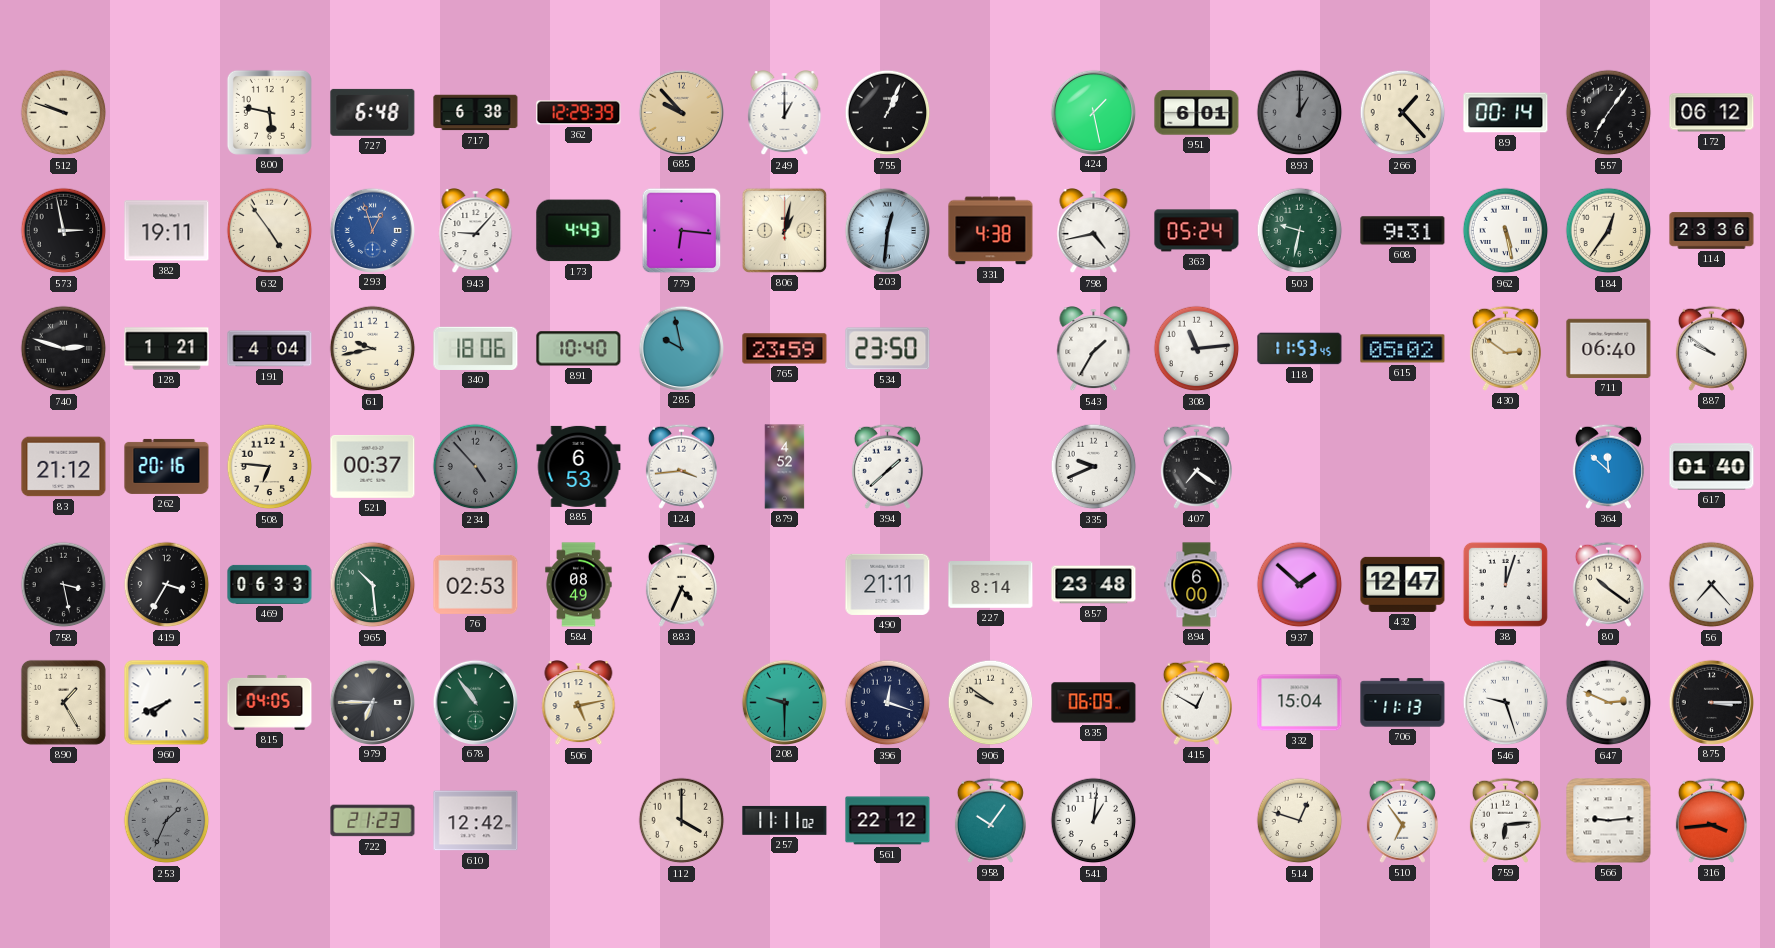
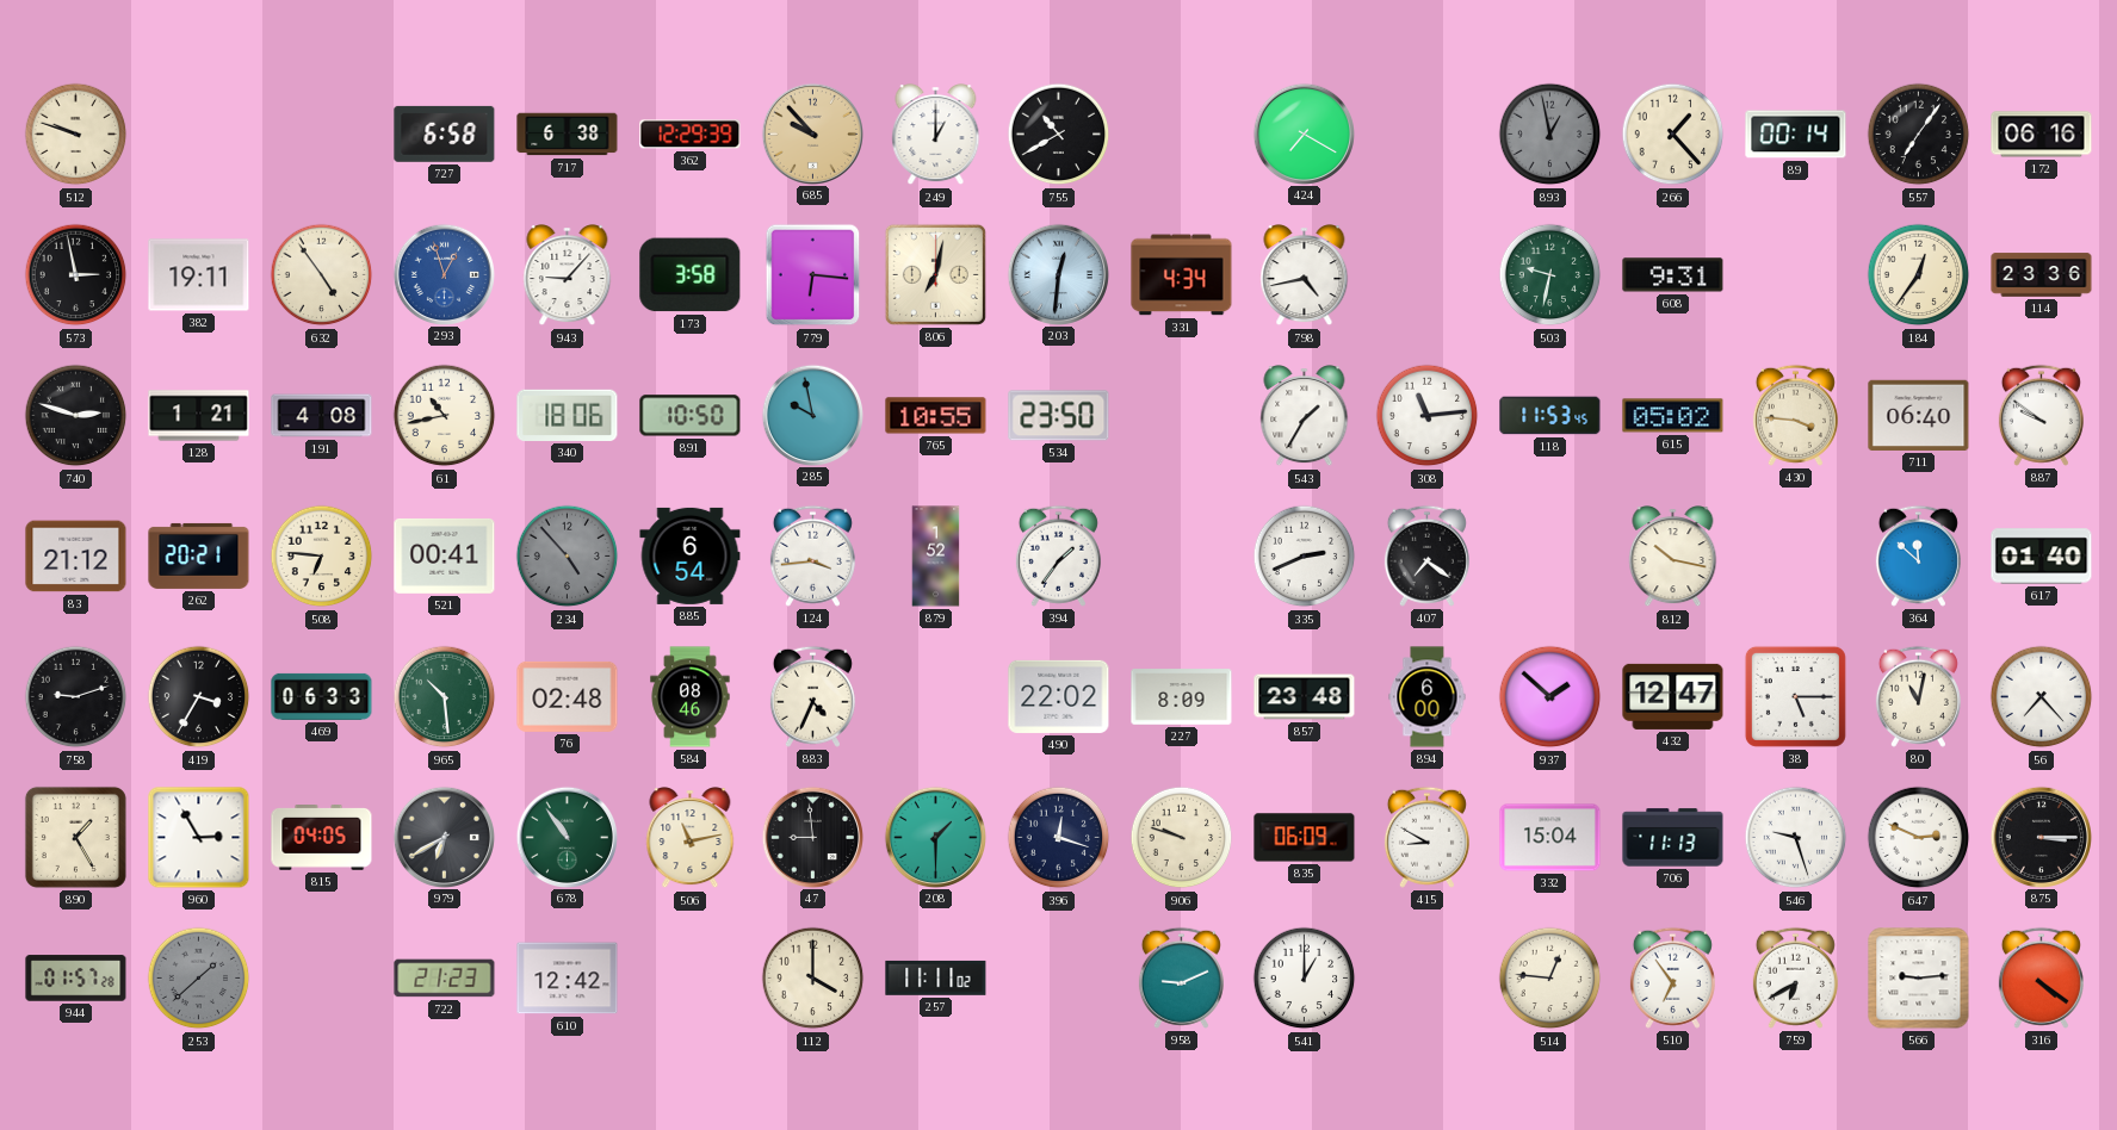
800: 5:47 -> none
727: 6:48 -> 6:58
755: 1:04 -> 10:40
424: 1:28 -> 7:20
951: 6:01 -> none
893: 1:00 -> 12:58
172: 06:12 -> 06:16
173: 4:43 -> 3:58
806: 1:02 -> 7:02
331: 4:38 -> 4:34
363: 05:24 -> none
962: 5:28 -> none
191: 4:04 -> 4:08
61: 9:43 -> 10:43
891: 10:40 -> 10:50
765: 23:59 -> 10:55
430: 2:51 -> 3:46
262: 20:16 -> 20:21
521: 00:37 -> 00:41
885: 6:53 -> 6:54
879: 4:52 -> 1:52
394: 1:38 -> 1:36
335: 9:41 -> 2:41
812: none -> 10:17
758: 3:28 -> 9:12
76: 02:53 -> 02:48
584: 08:49 -> 08:46
490: 21:11 -> 22:02
227: 8:14 -> 8:09
38: 12:03 -> 5:15
80: 10:21 -> 11:02
960: 7:41 -> 2:55
979: 6:45 -> 6:40
506: 5:13 -> 11:13
47: none -> 8:59
208: 9:30 -> 1:30
906: 9:51 -> 9:48
415: 12:50 -> 8:50
944: none -> 01:57
253: 1:34 -> 1:38
561: 22:12 -> none
958: 10:06 -> 9:11
541: 1:01 -> 1:00
514: 12:48 -> 12:46
759: 6:14 -> 6:40
316: 3:44 -> 4:21
